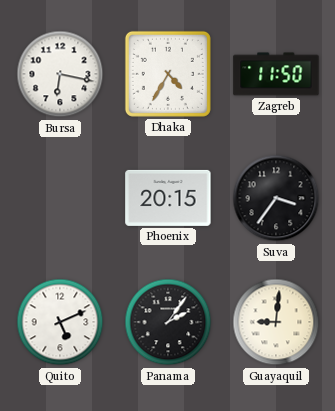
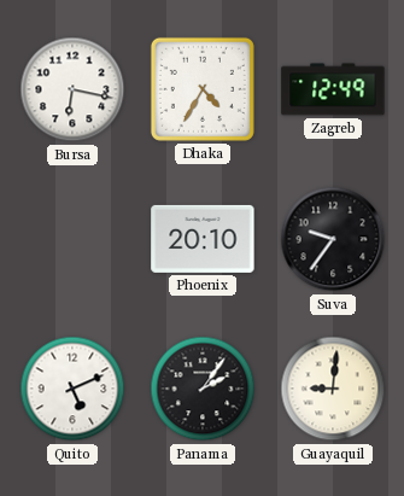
Zagreb: 11:50 -> 12:49
Phoenix: 20:15 -> 20:10
Suva: 3:36 -> 9:36
